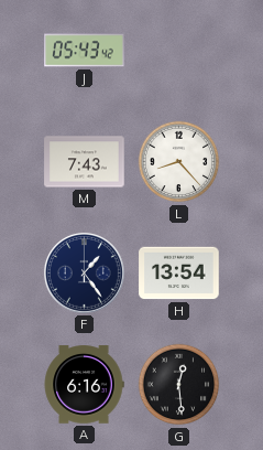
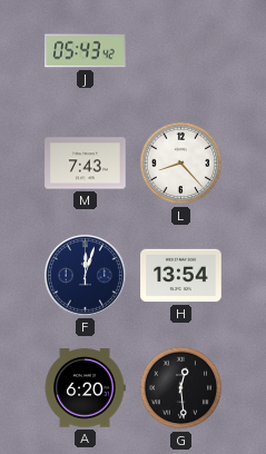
F: 1:24 -> 12:03
A: 6:16 -> 6:20
